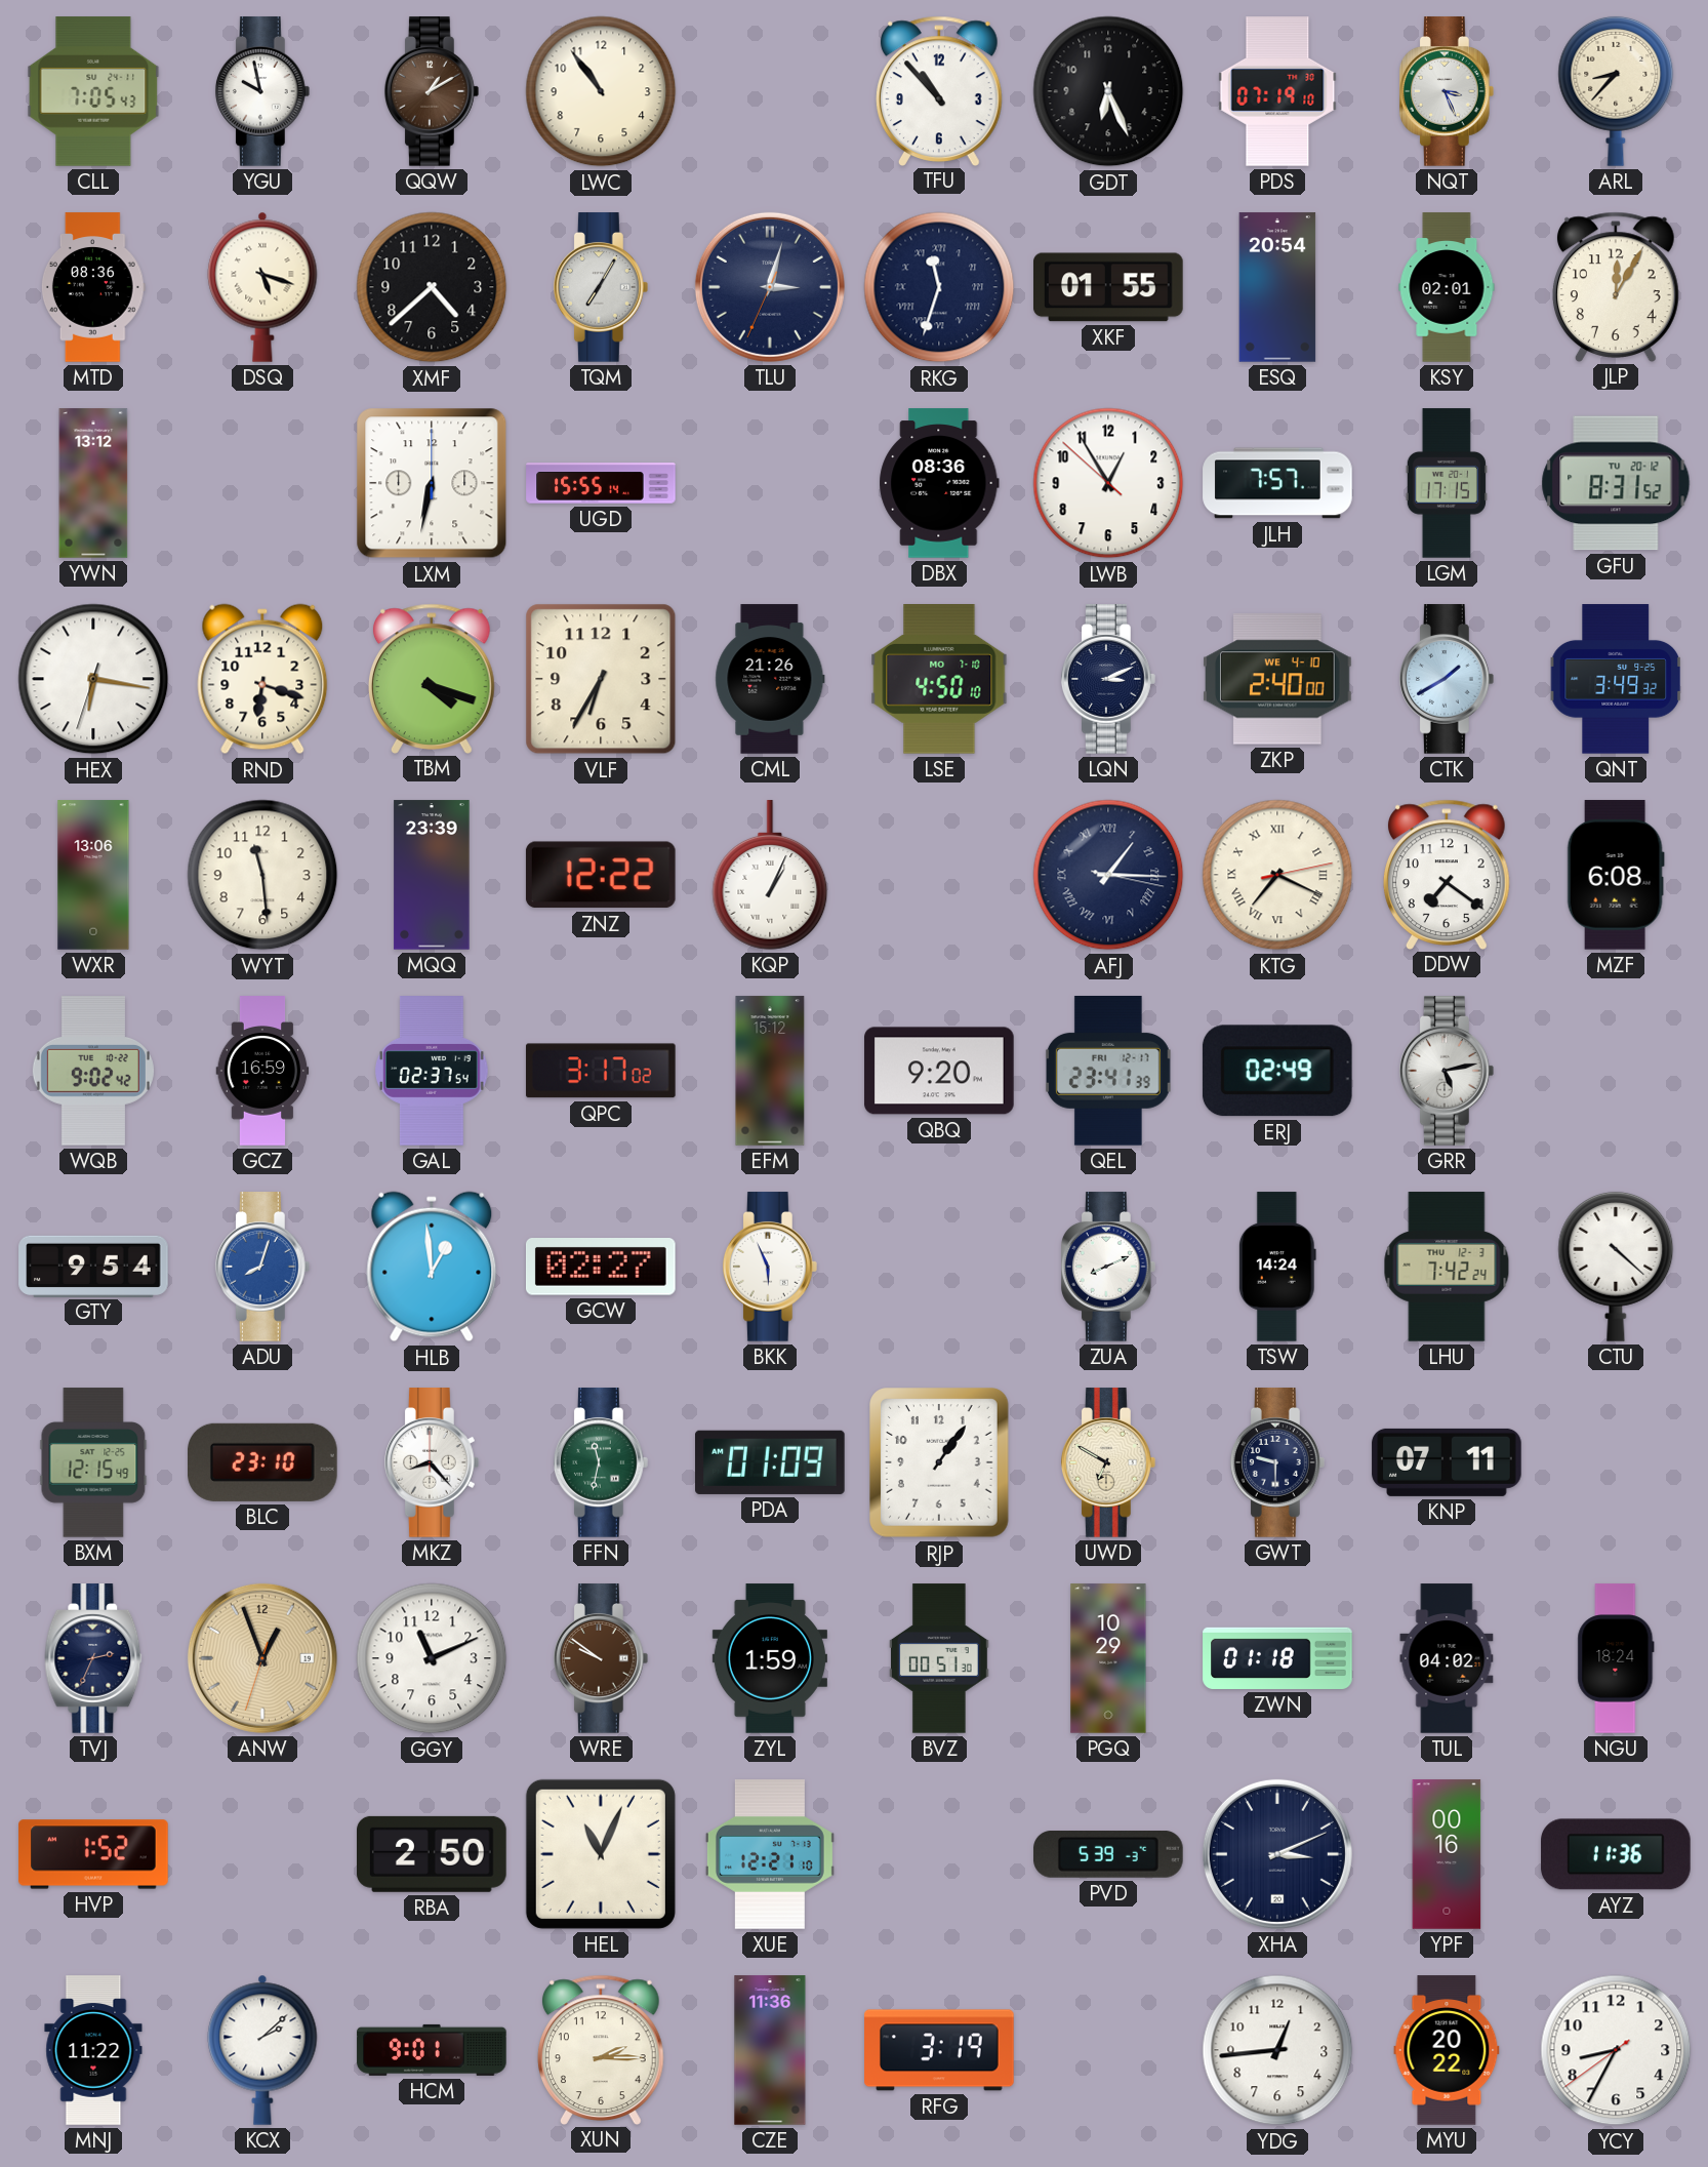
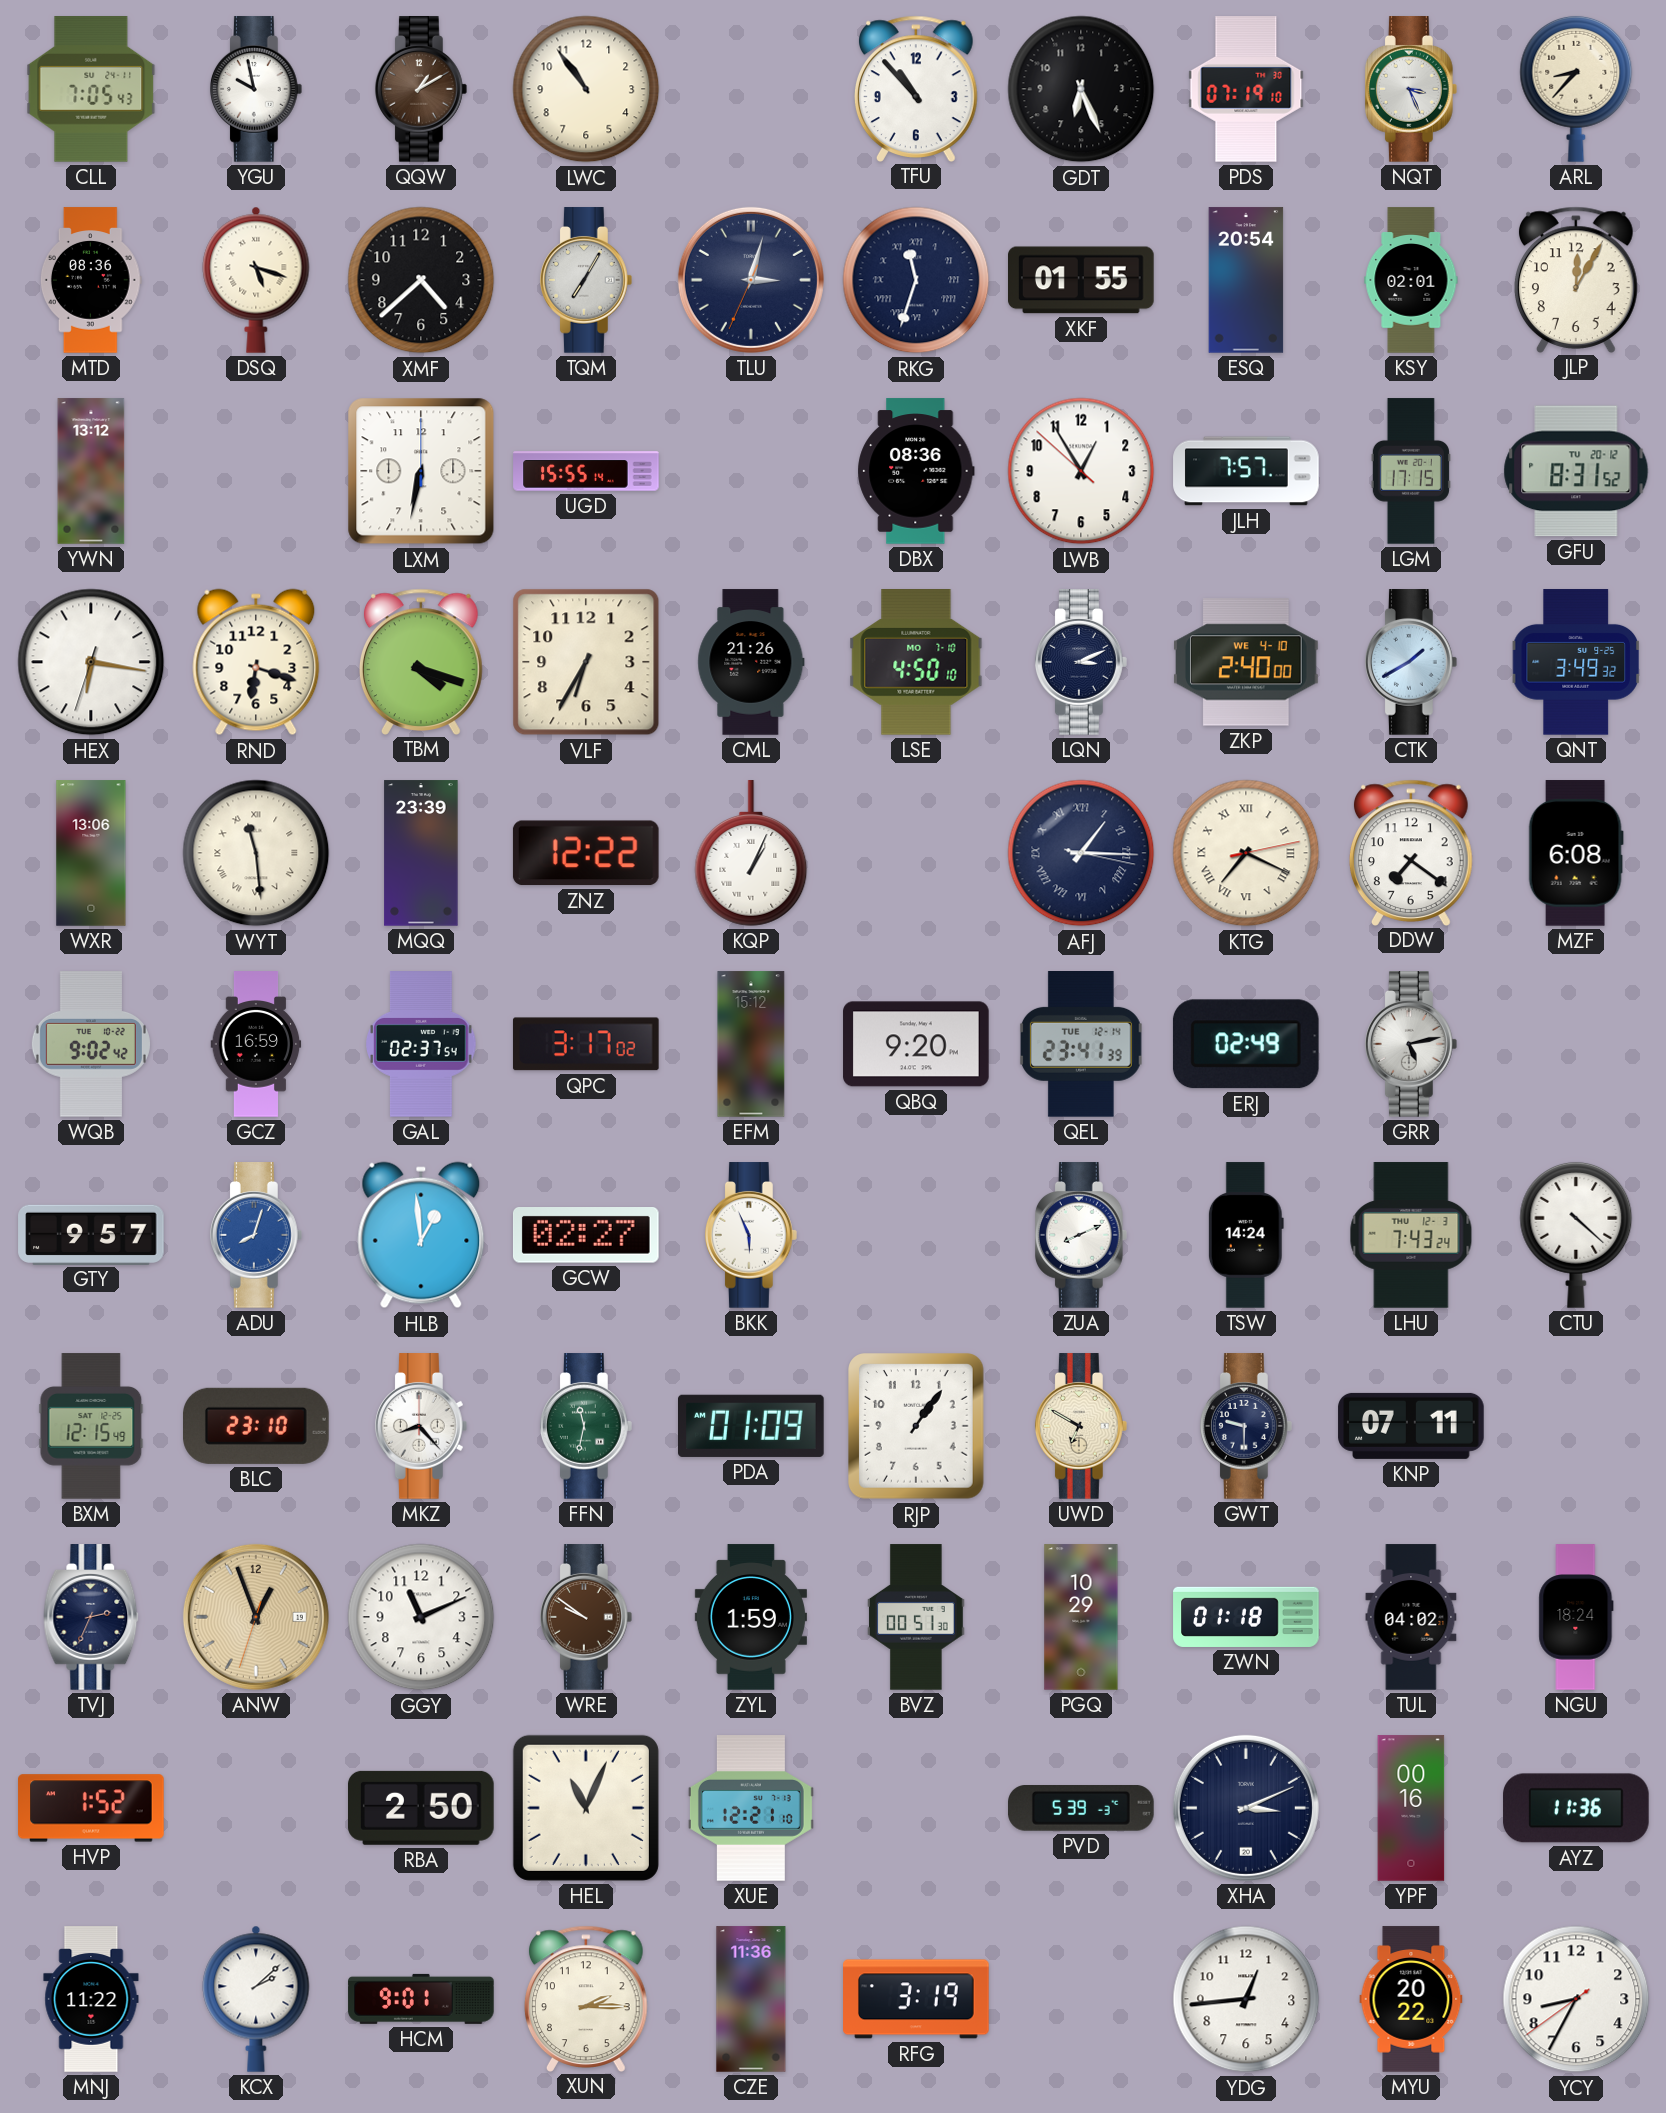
WYT numerals: Arabic -> Roman
QEL date: FRI 12-17 -> TUE 12-14
GTY: 9:54 -> 9:57
LHU: 7:42 -> 7:43
